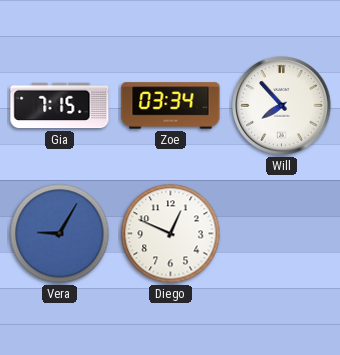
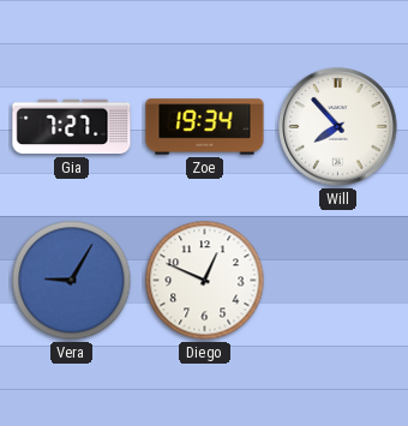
Gia: 7:15 -> 7:27
Zoe: 03:34 -> 19:34
